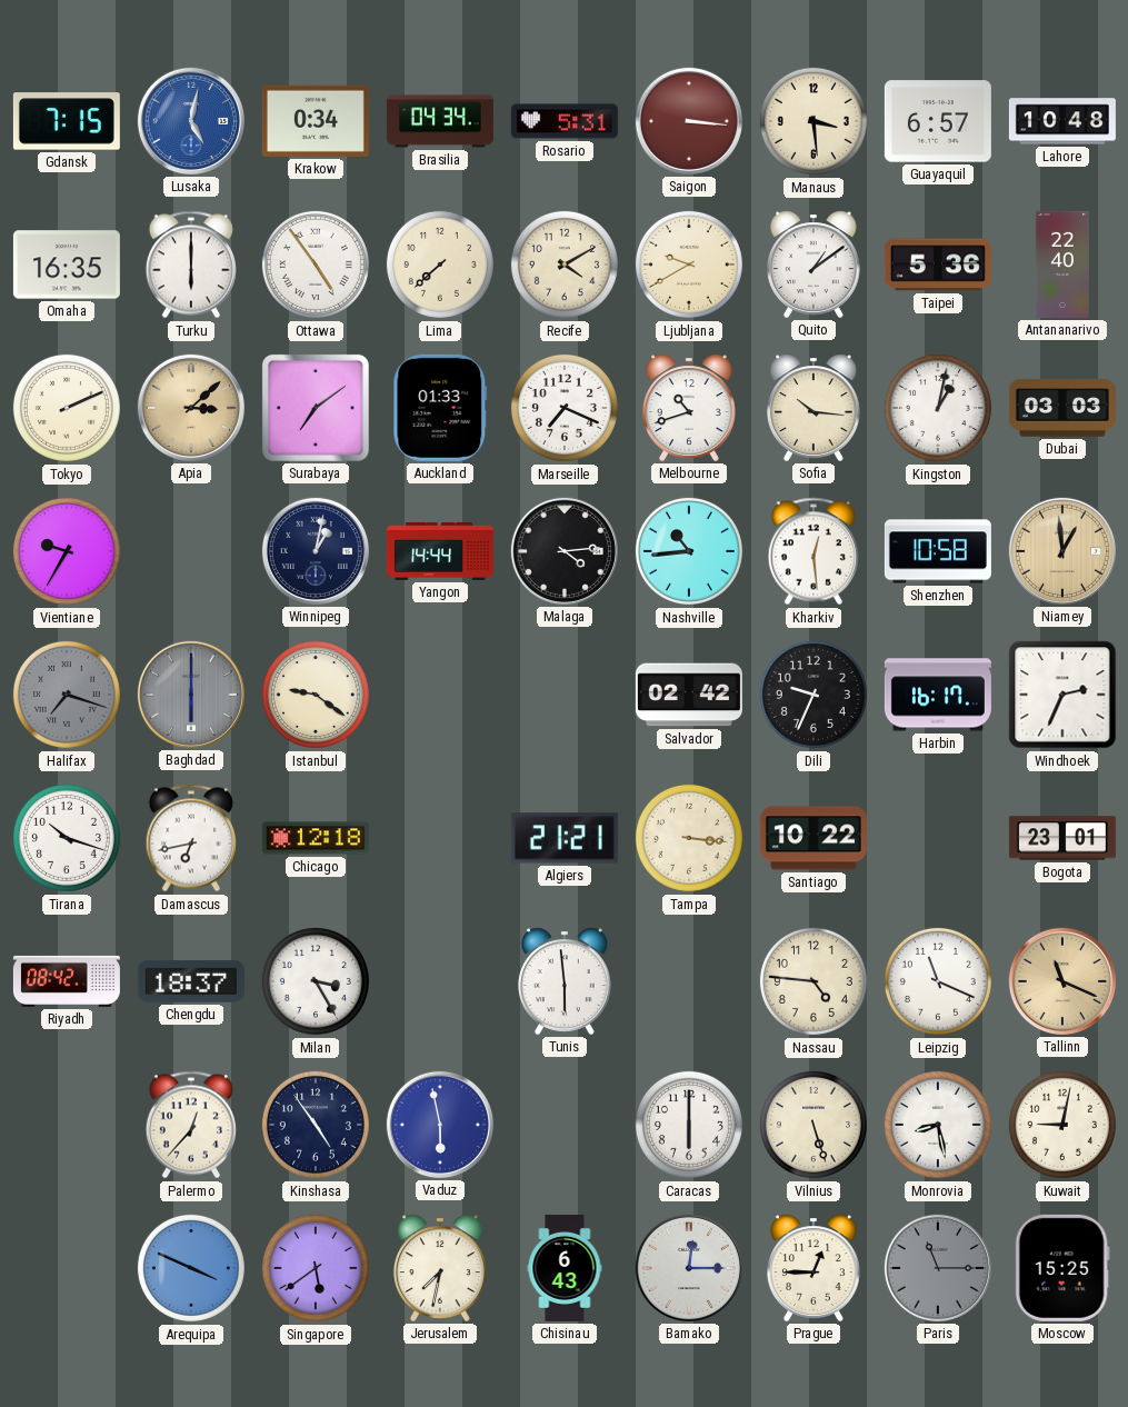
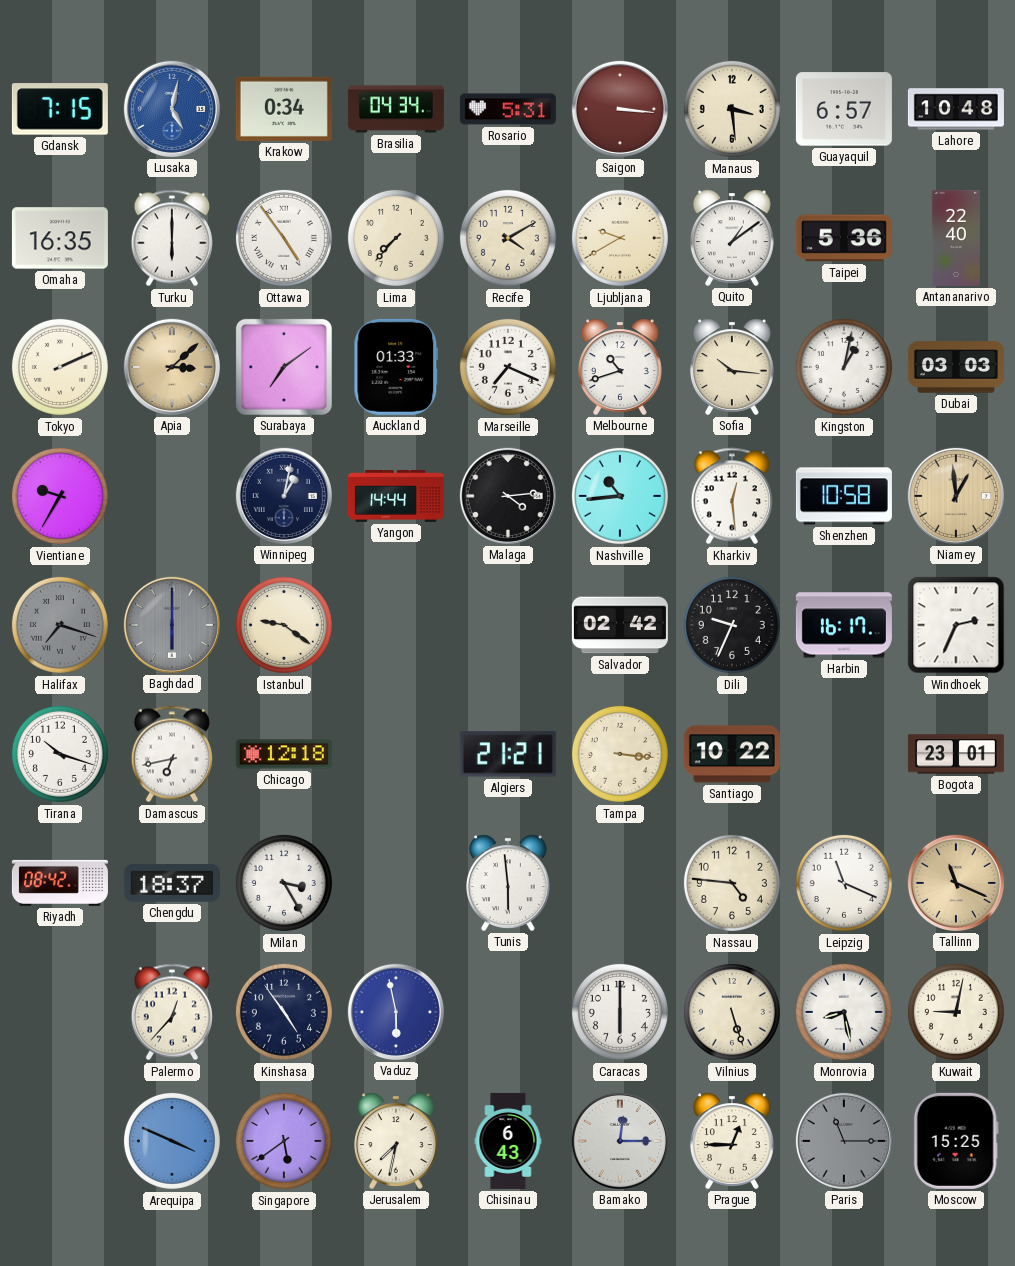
Lima: 7:38 -> 7:37
